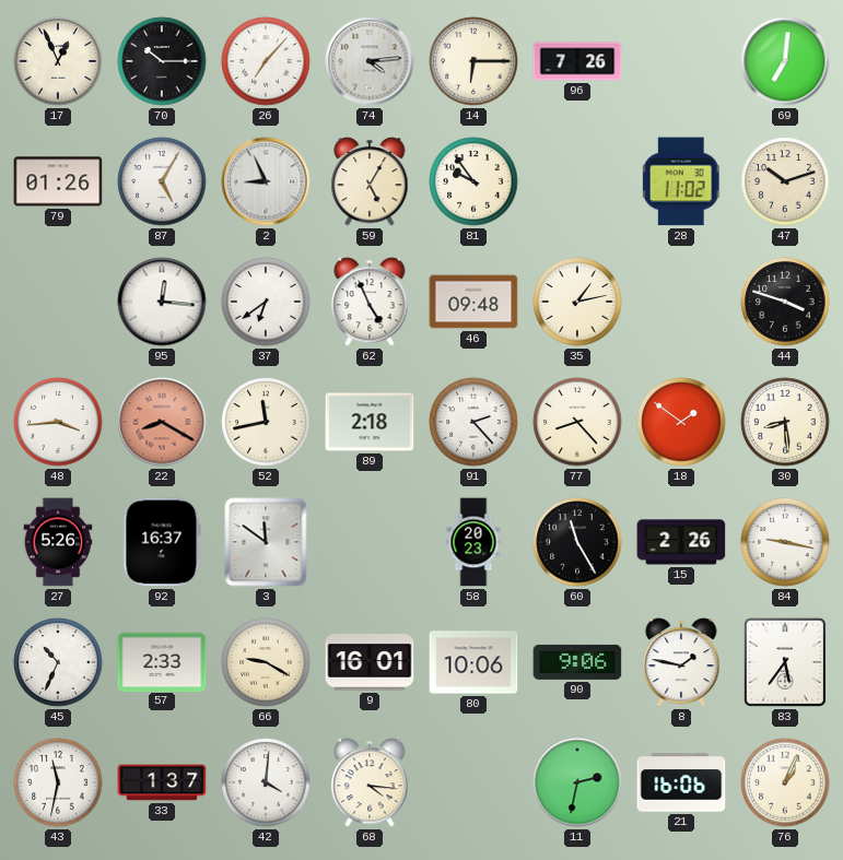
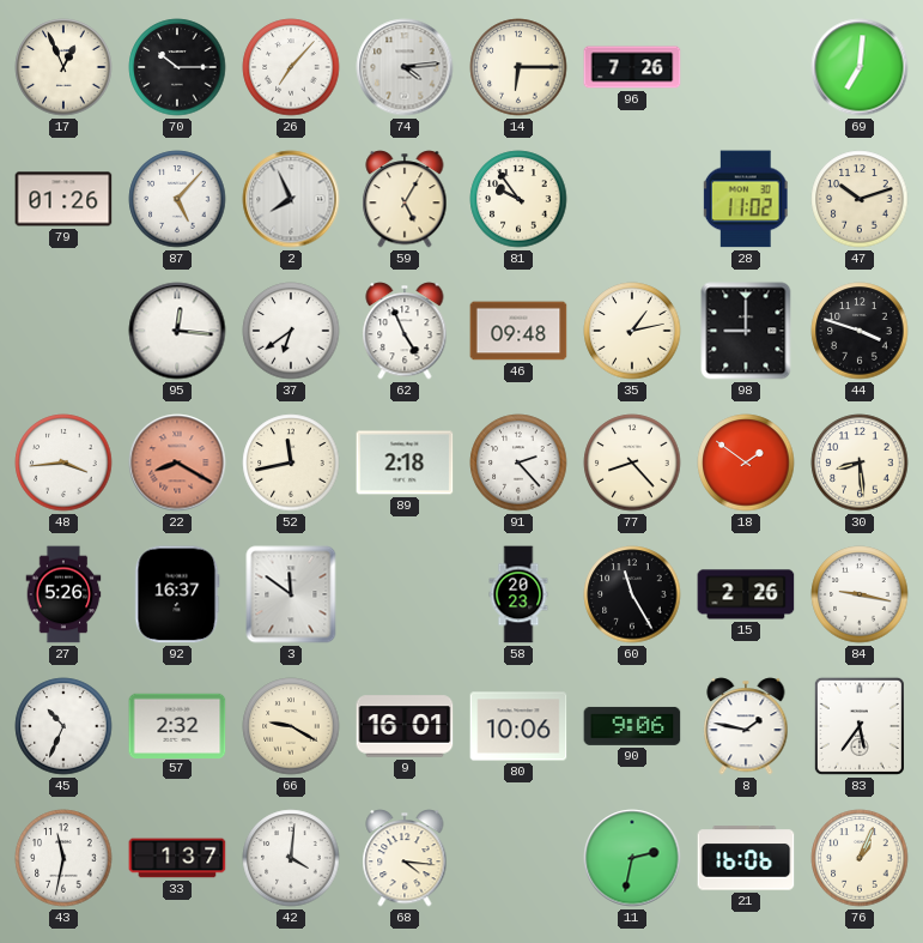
87: 5:05 -> 5:07
2: 8:56 -> 7:56
98: none -> 9:00
57: 2:33 -> 2:32
